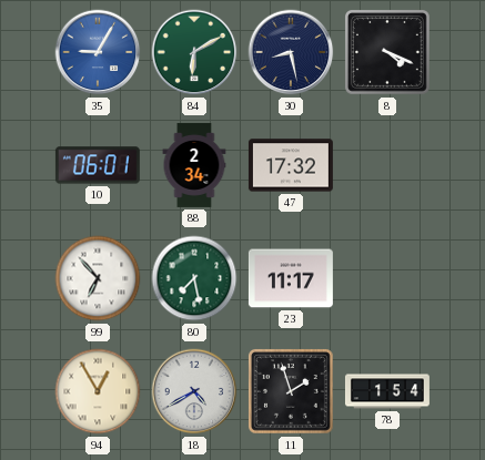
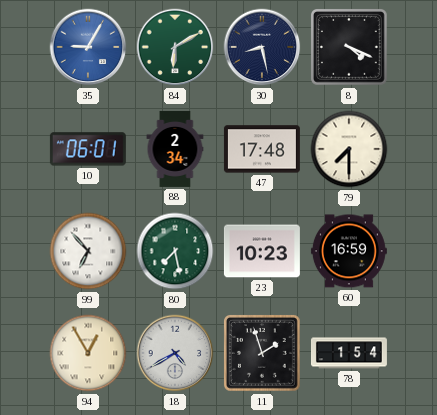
47: 17:32 -> 17:48
79: none -> 7:30
23: 11:17 -> 10:23
60: none -> 16:59
